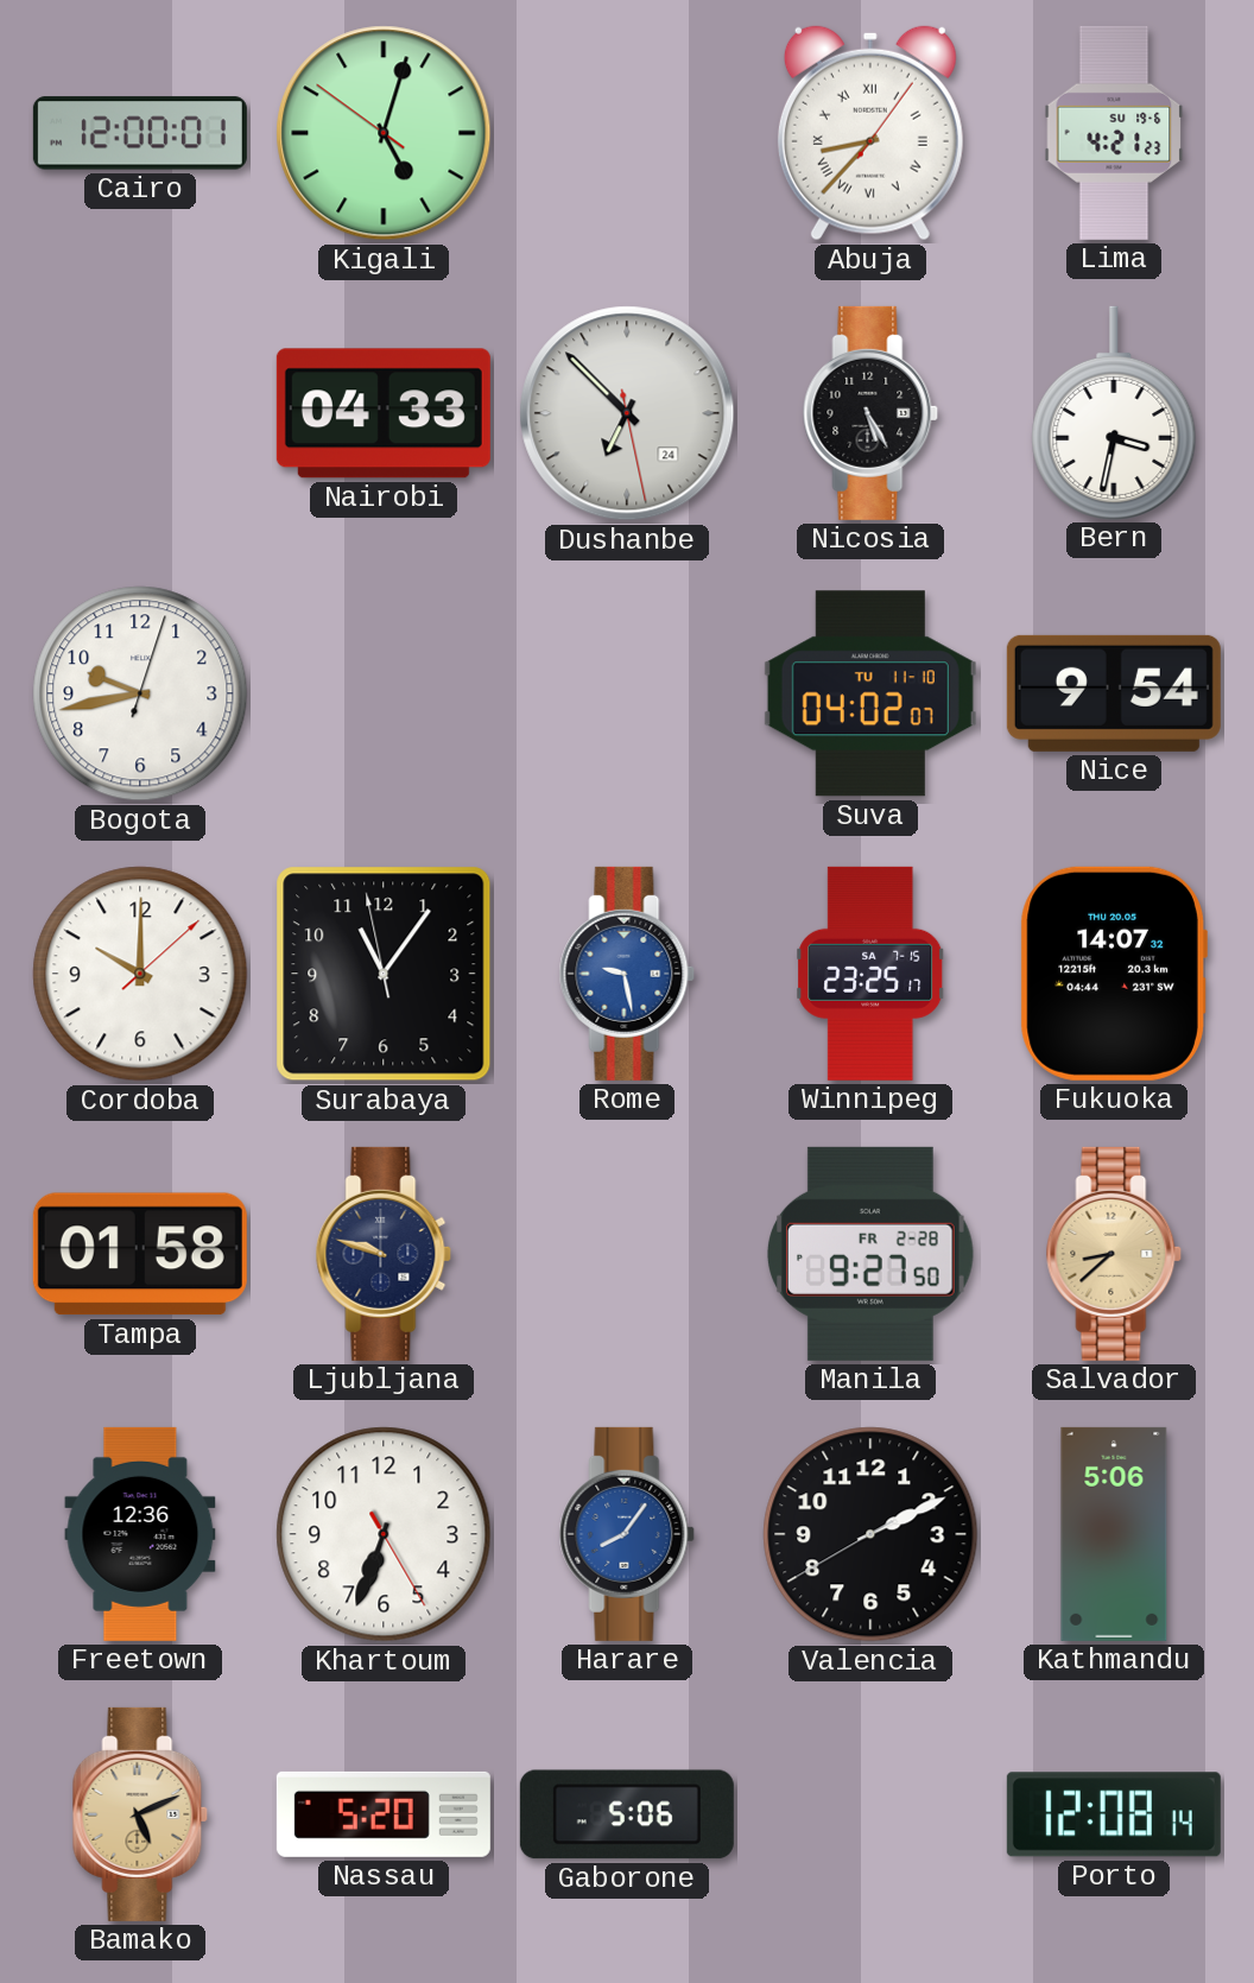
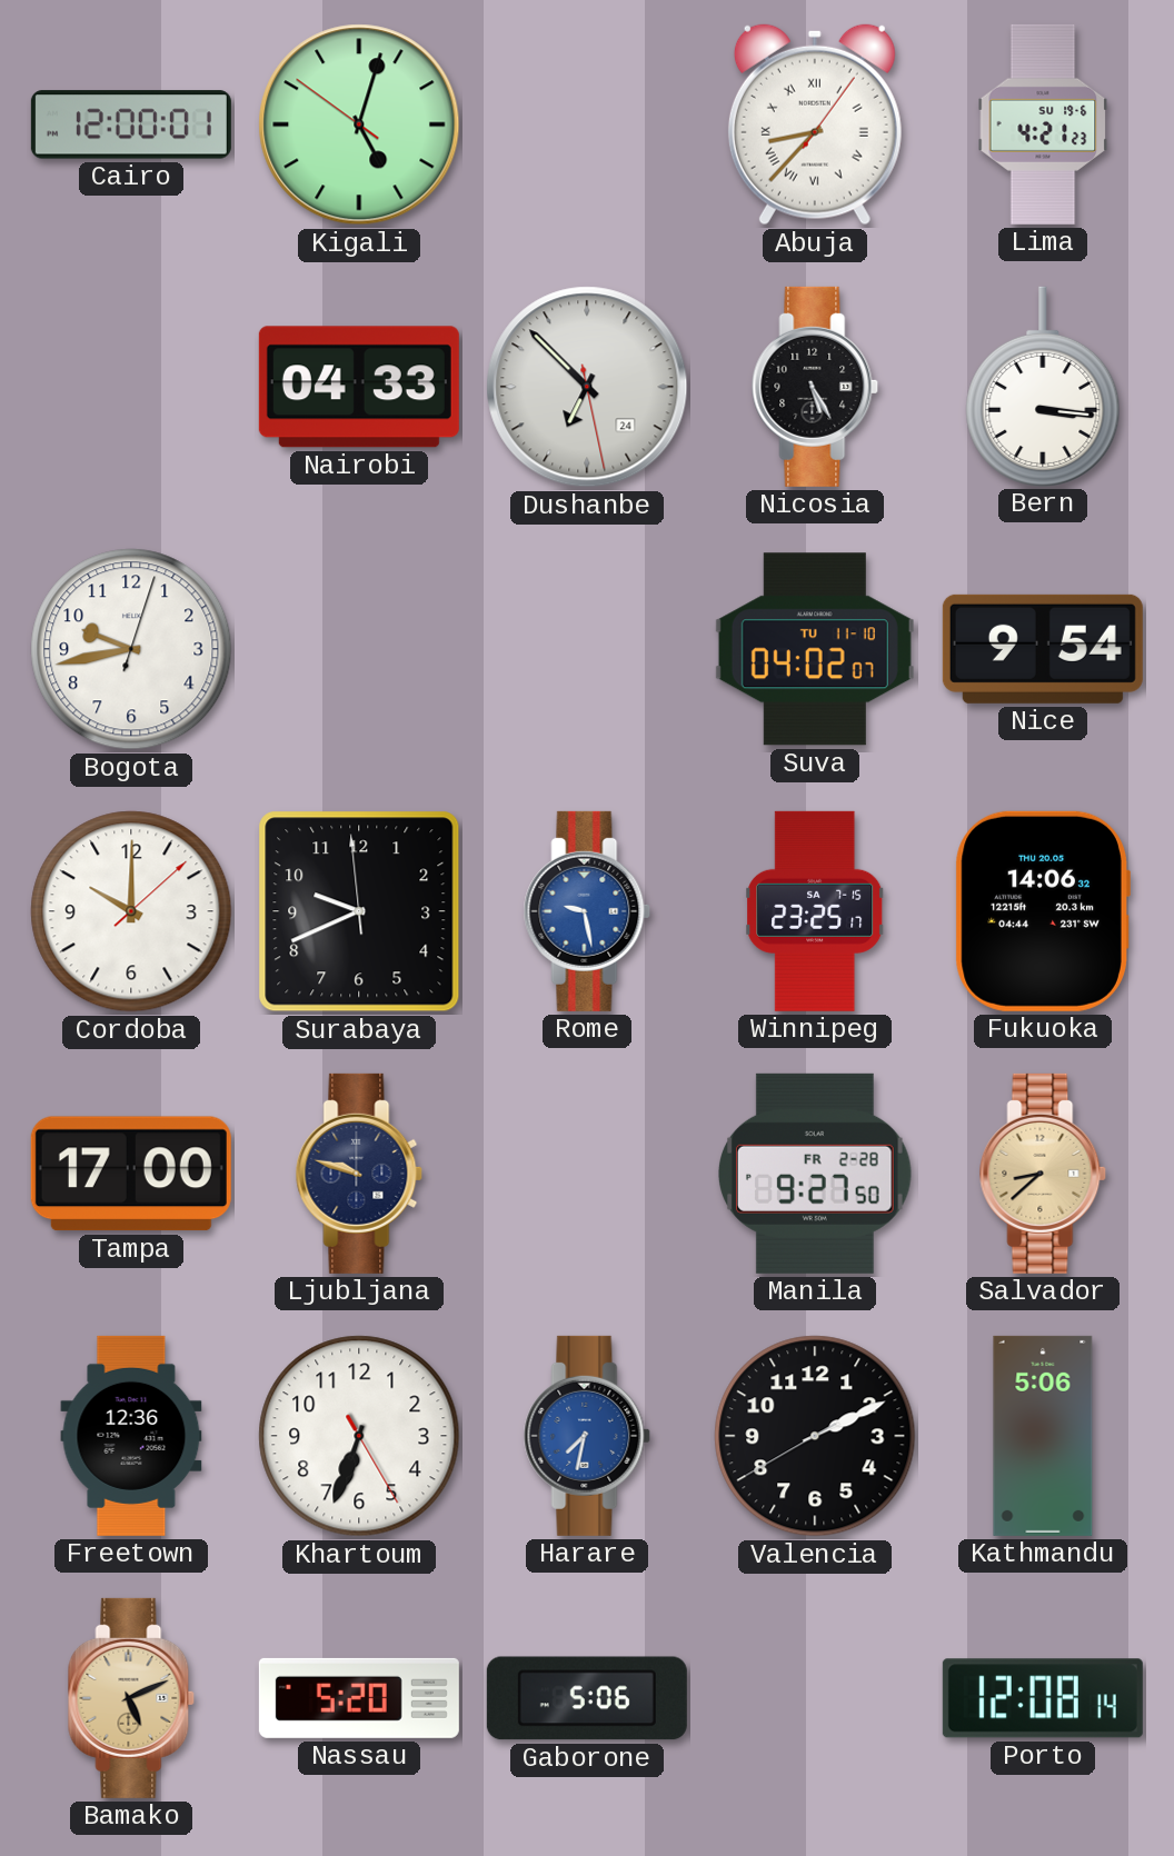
Bern: 3:32 -> 3:16
Surabaya: 11:05 -> 9:40
Fukuoka: 14:07 -> 14:06
Tampa: 01:58 -> 17:00
Harare: 8:06 -> 7:32
